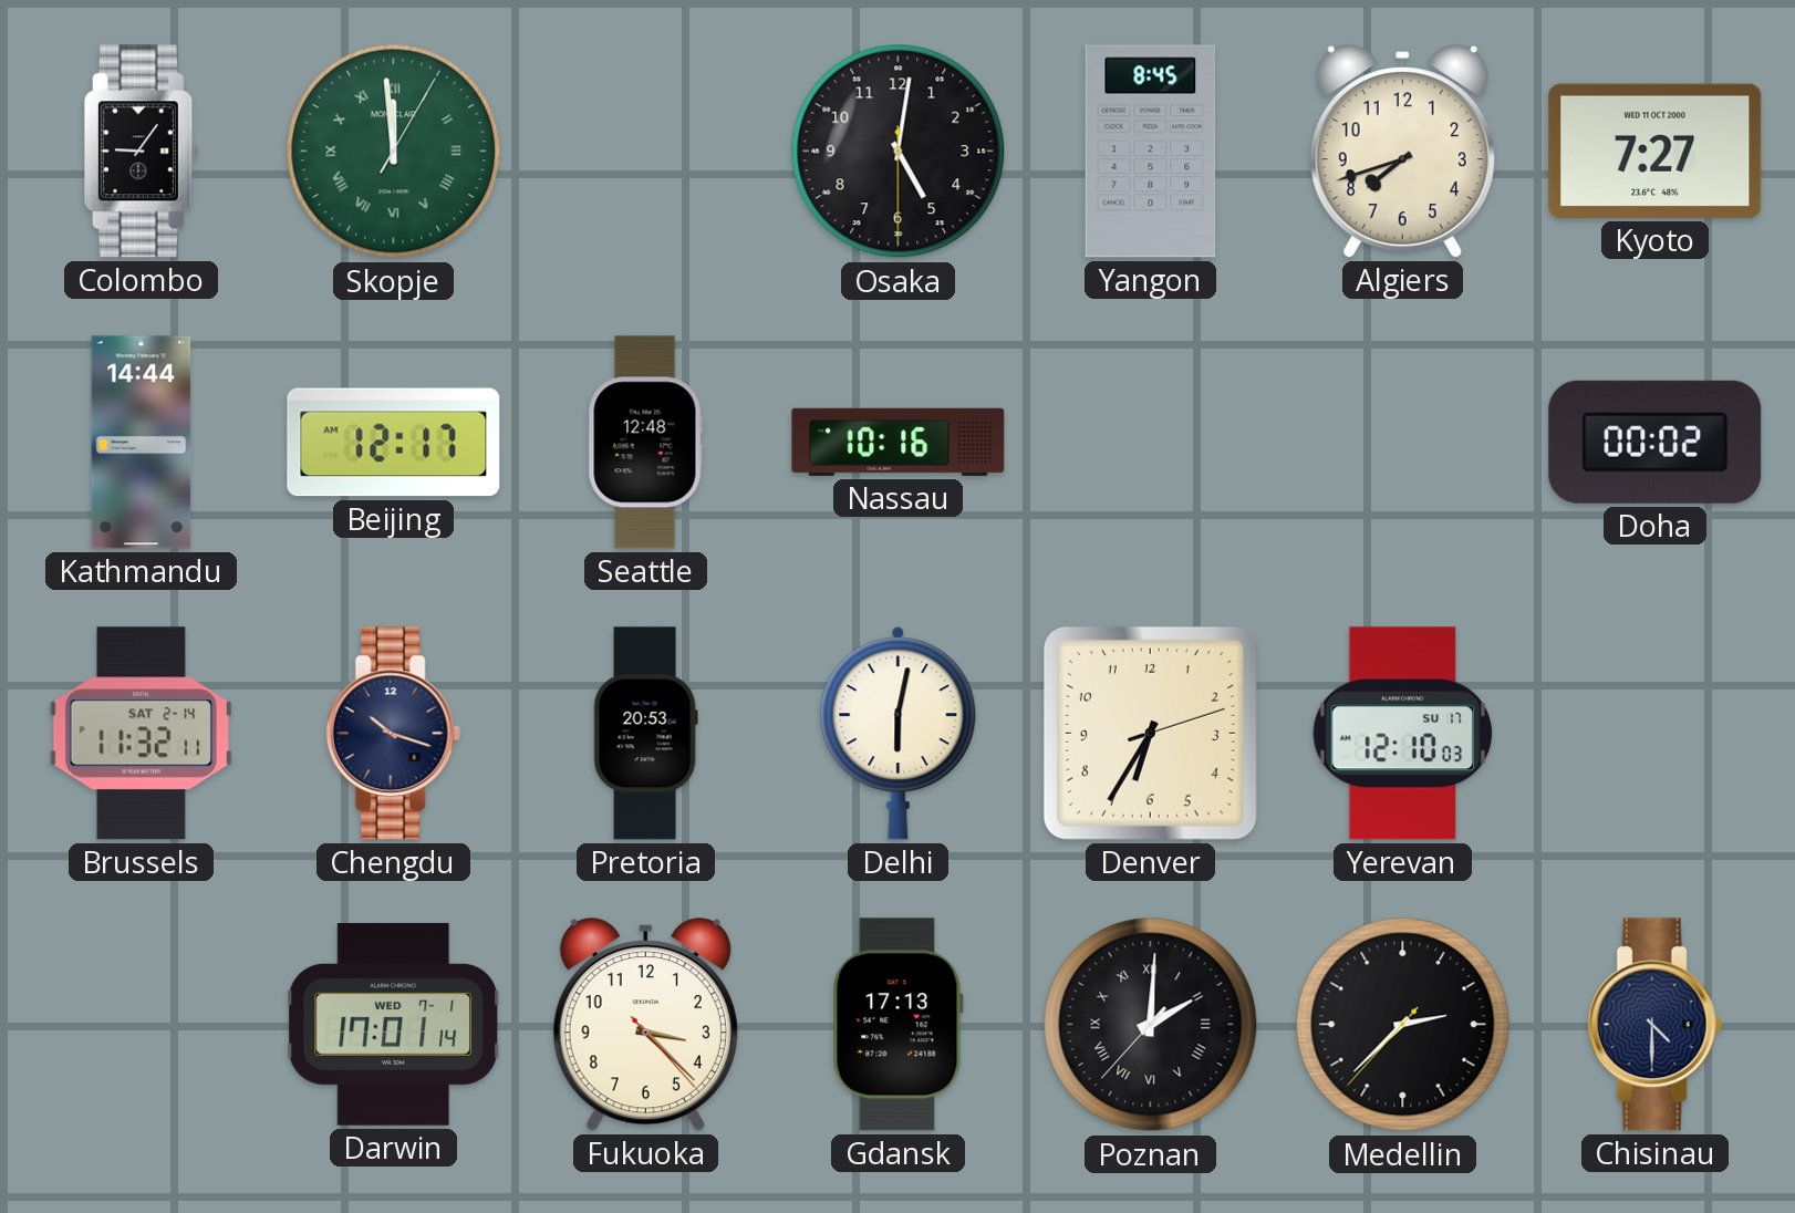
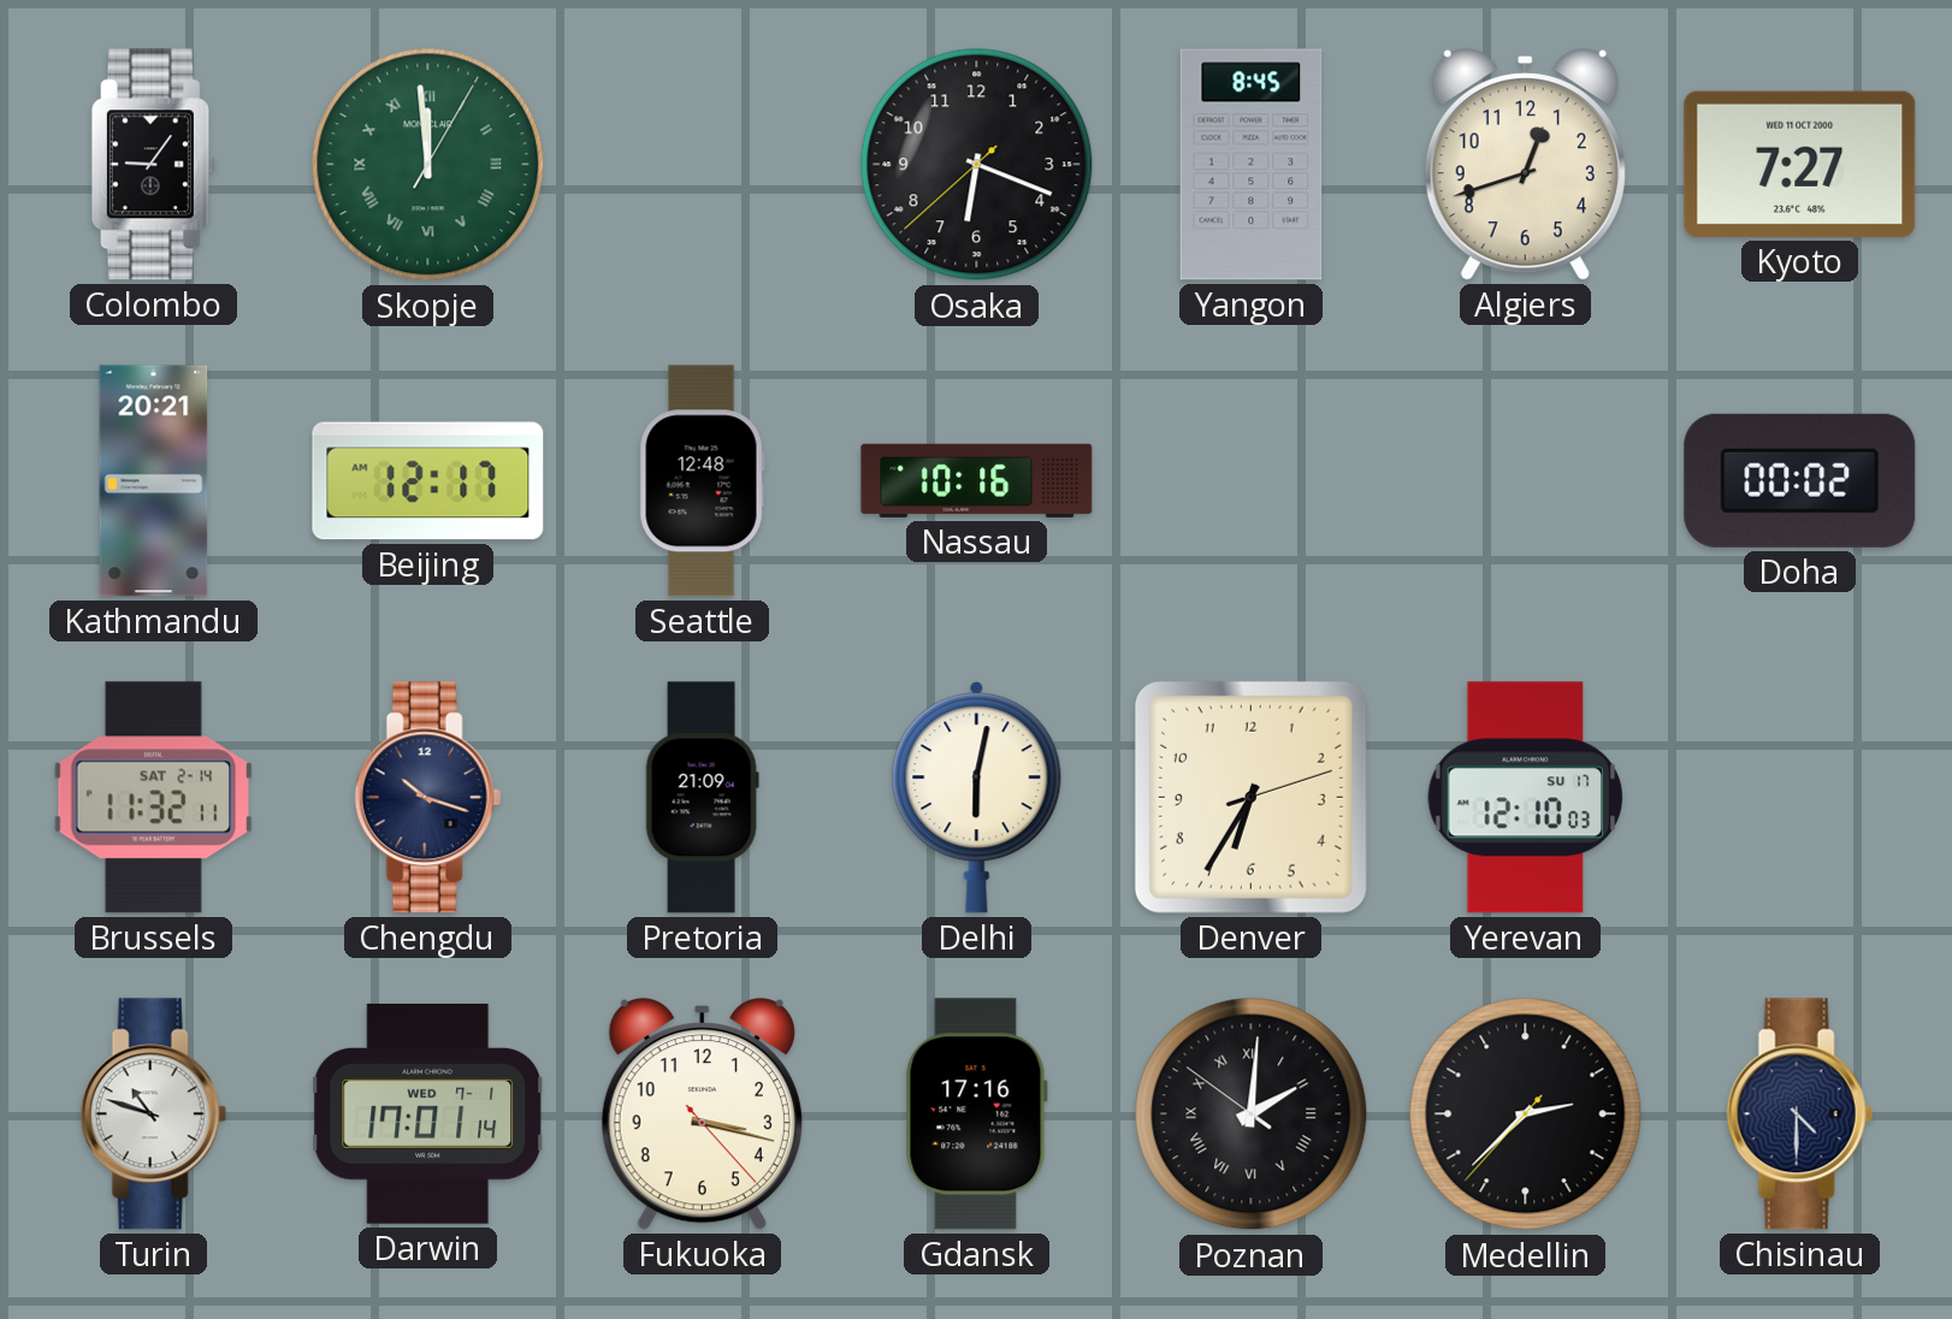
Osaka: 5:01 -> 6:18
Algiers: 7:42 -> 12:42
Kathmandu: 14:44 -> 20:21
Pretoria: 20:53 -> 21:09
Turin: none -> 10:48
Fukuoka: 3:22 -> 3:17
Gdansk: 17:13 -> 17:16
Poznan: 2:00:37 -> 2:00:51
